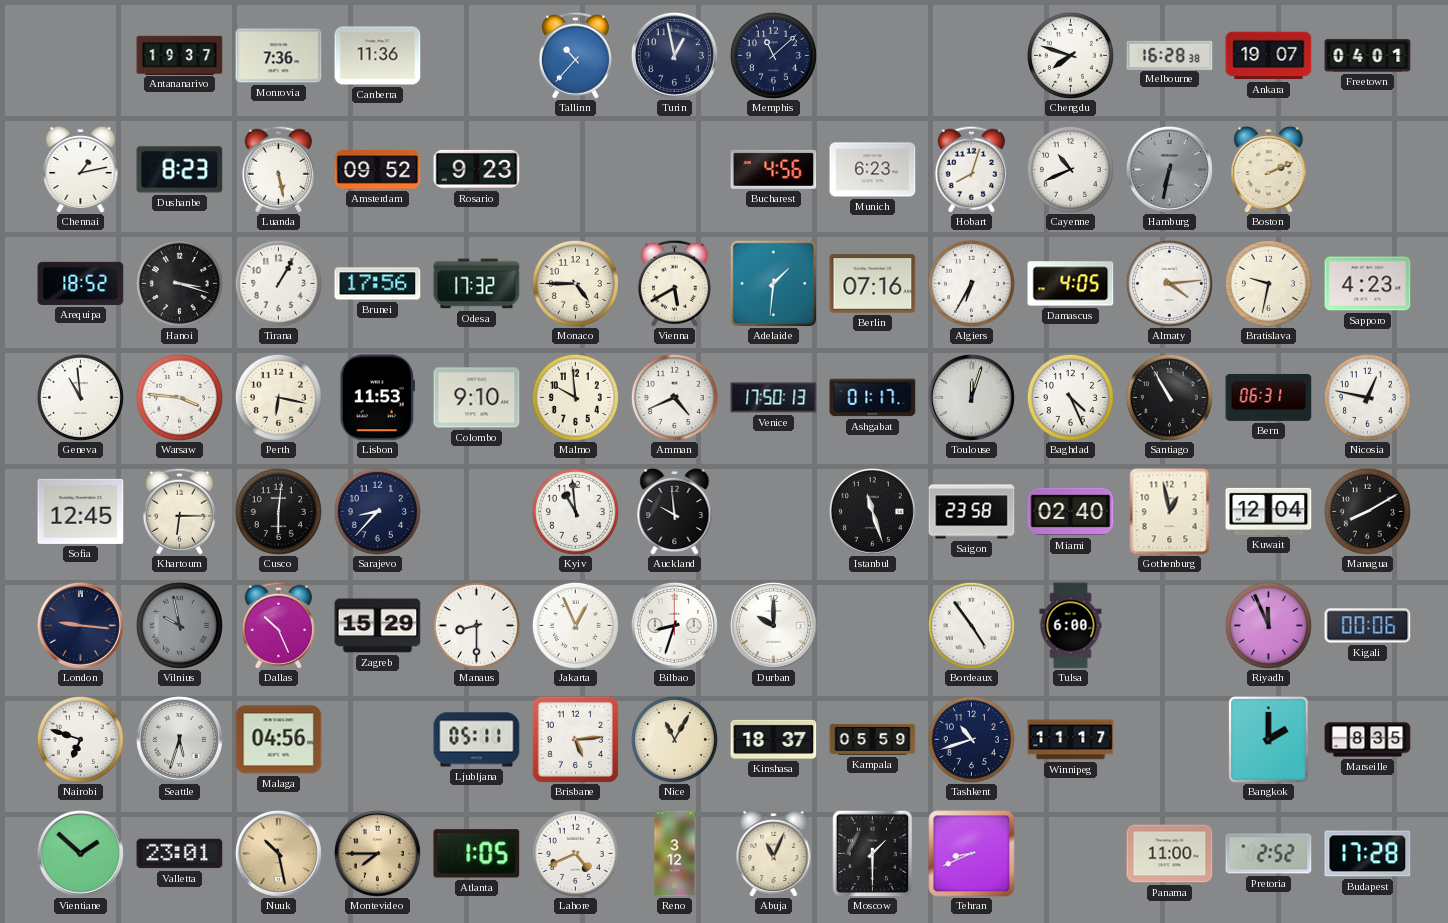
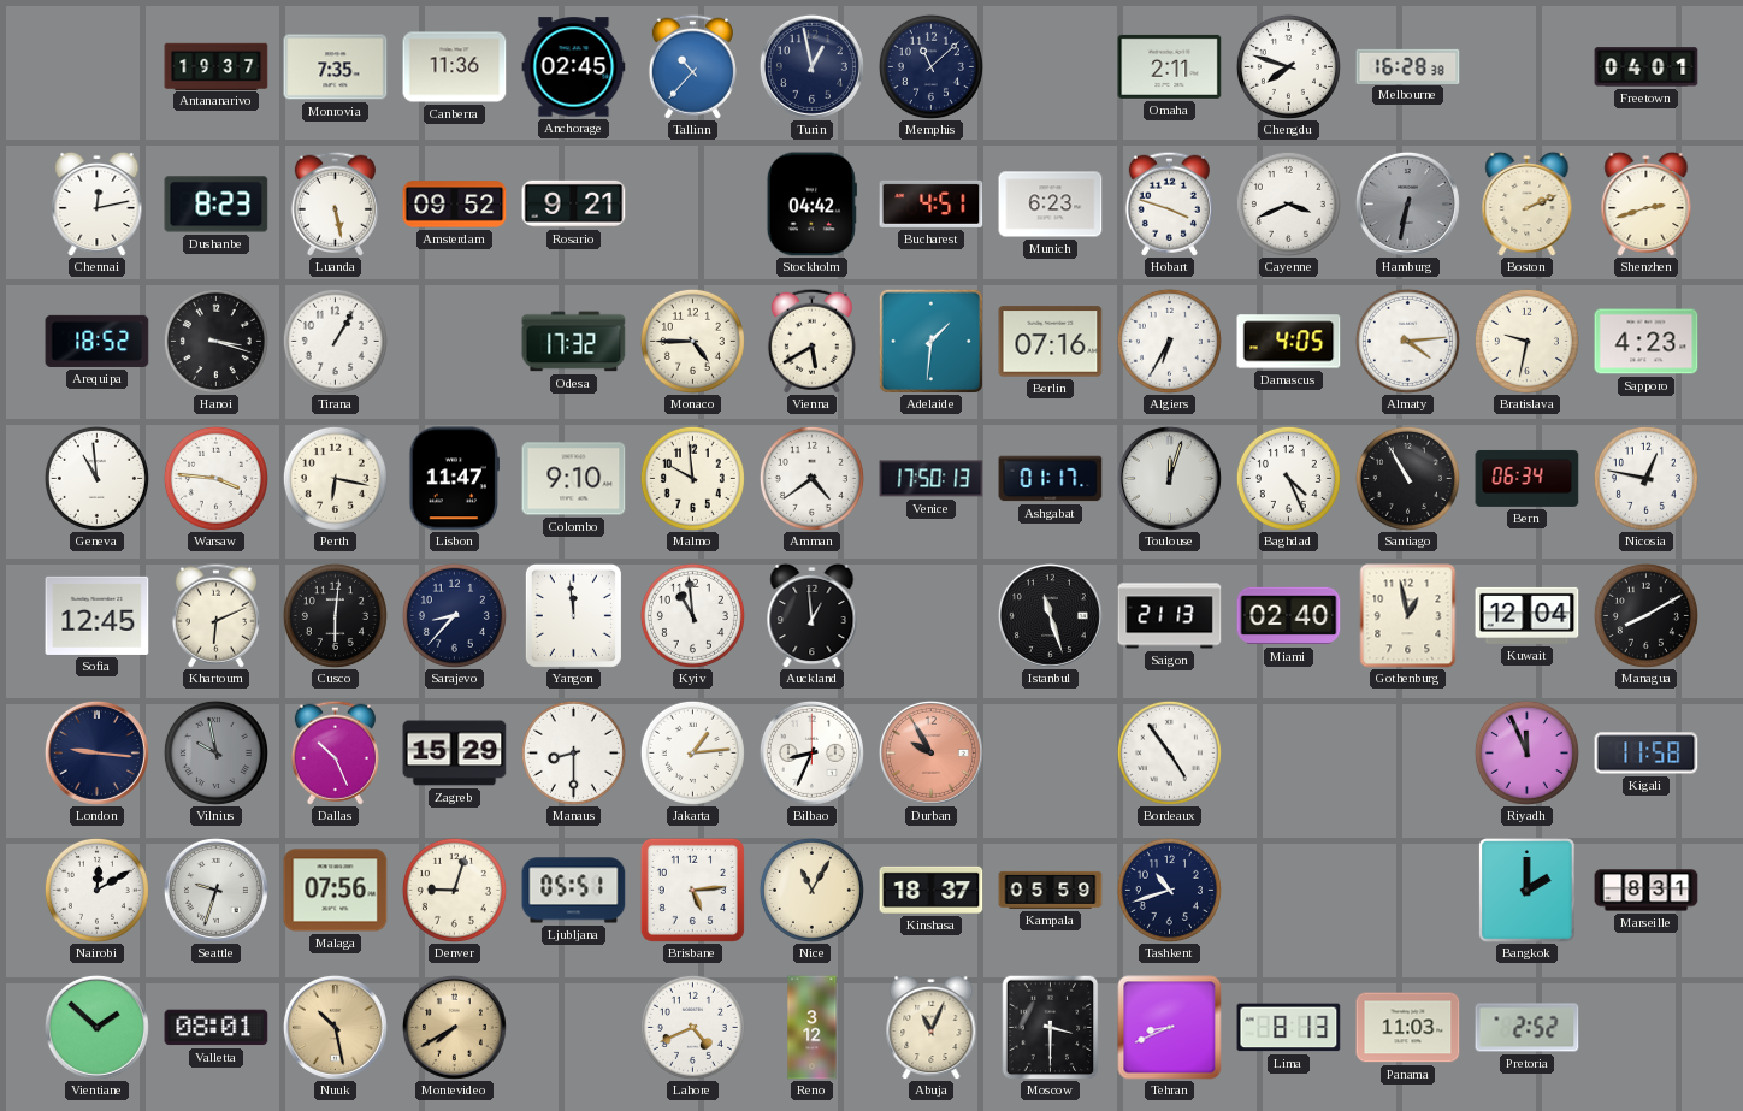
Monrovia: 7:36 -> 7:35
Anchorage: none -> 02:45
Omaha: none -> 2:11
Ankara: 19:07 -> none
Chennai: 1:13 -> 12:13
Rosario: 9:23 -> 9:21
Stockholm: none -> 04:42
Bucharest: 4:56 -> 4:51
Hobart: 8:03 -> 3:48
Cayenne: 10:41 -> 3:41
Shenzhen: none -> 2:42
Brunei: 17:56 -> none
Lisbon: 11:53 -> 11:47
Amman: 4:41 -> 4:39
Bern: 06:31 -> 06:34
Khartoum: 6:15 -> 6:11
Yangon: none -> 11:59
Auckland: 9:59 -> 12:59
Saigon: 23:58 -> 21:13
Jakarta: 12:56 -> 1:14
Bilbao: 8:33 -> 8:34
Durban: 10:00 -> 9:55
Durban dial: white -> salmon
Tulsa: 6:00 -> none
Kigali: 00:06 -> 11:58
Nairobi: 6:48 -> 12:10
Seattle: 5:33 -> 9:33
Malaga: 04:56 -> 07:56
Denver: none -> 9:03
Ljubljana: 05:11 -> 05:51
Winnipeg: 11:17 -> none
Marseille: 8:35 -> 8:31
Valletta: 23:01 -> 08:01
Montevideo: 7:45 -> 7:40
Atlanta: 1:05 -> none
Moscow: 1:30 -> 3:30
Lima: none -> 8:13
Panama: 11:00 -> 11:03
Budapest: 17:28 -> none
